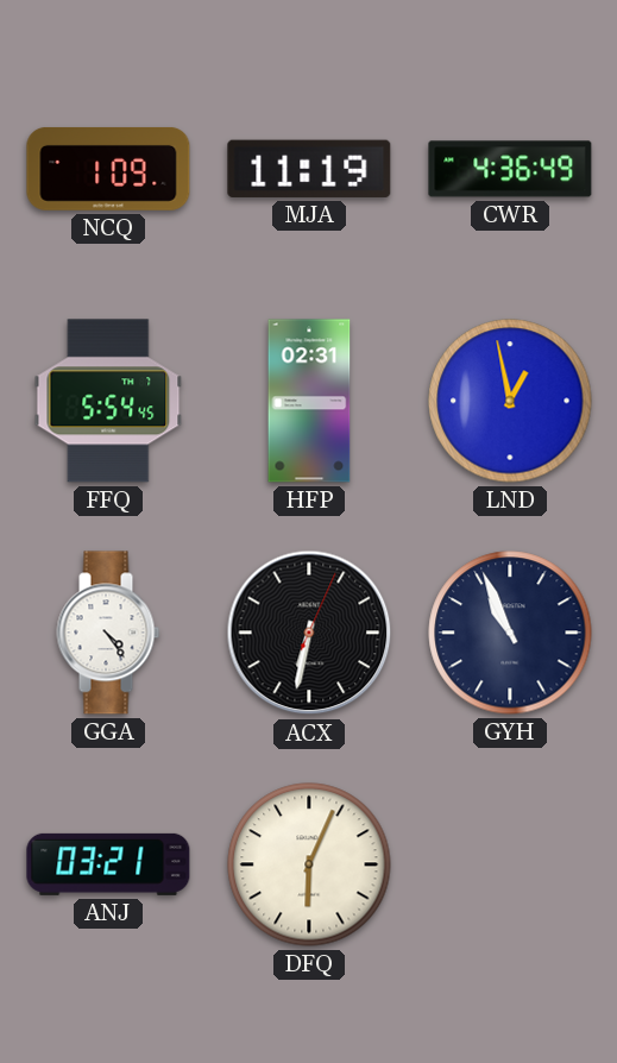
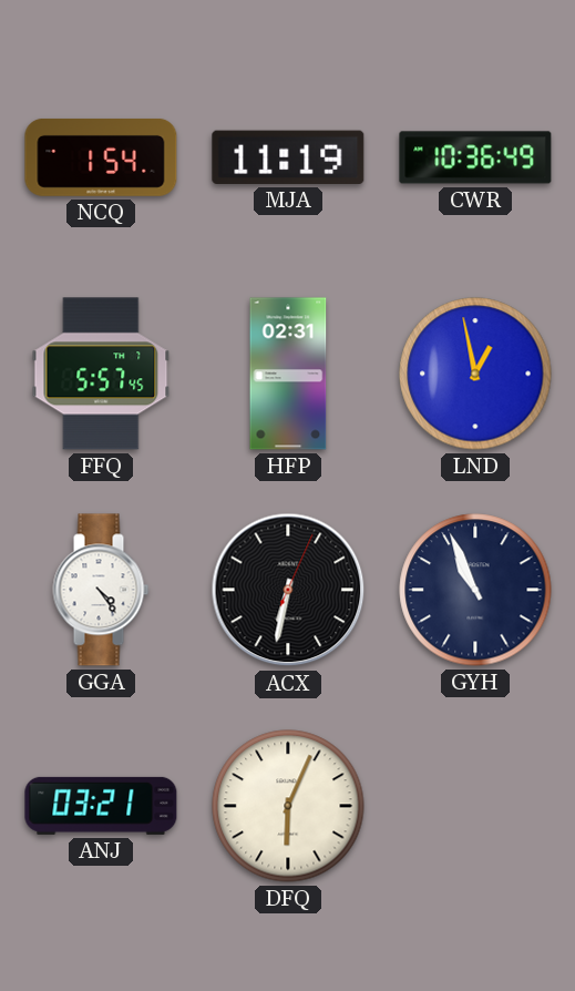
NCQ: 1:09 -> 1:54
CWR: 4:36 -> 10:36
FFQ: 5:54 -> 5:57
